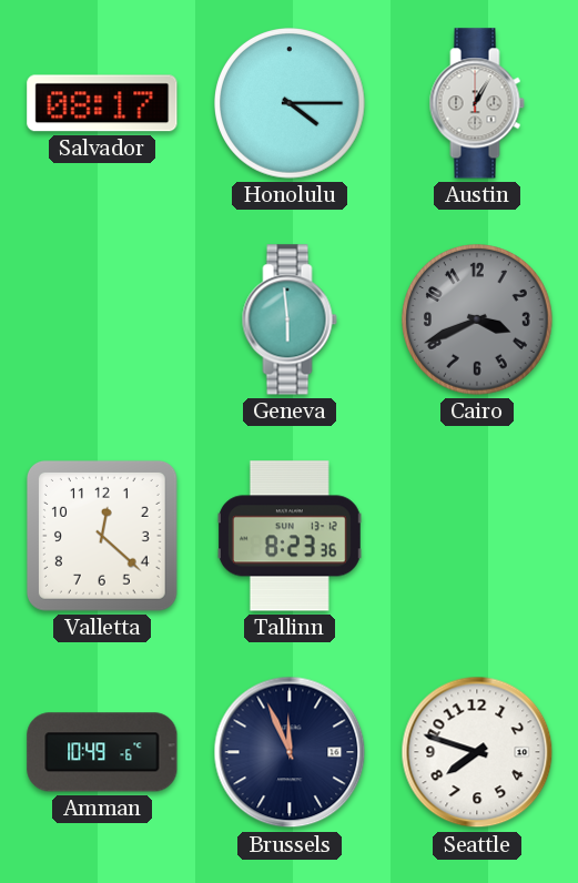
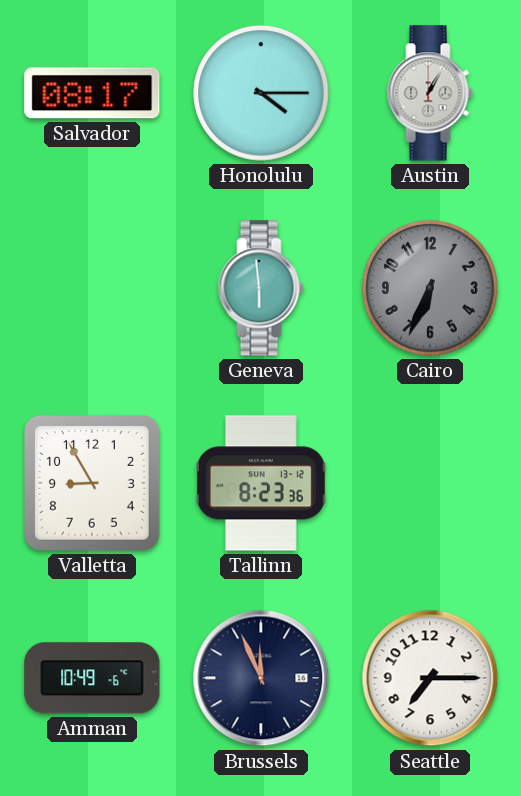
Cairo: 3:41 -> 6:34
Valletta: 12:22 -> 8:55
Seattle: 7:48 -> 7:15
